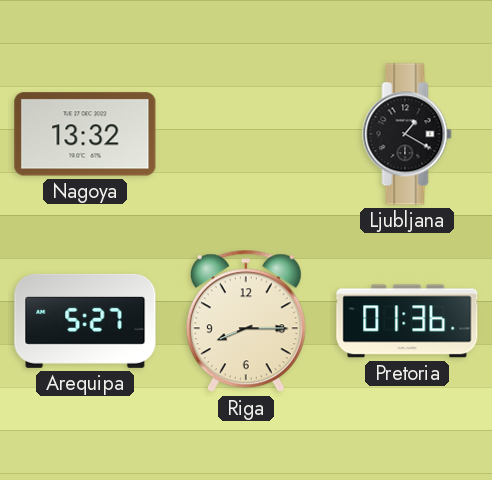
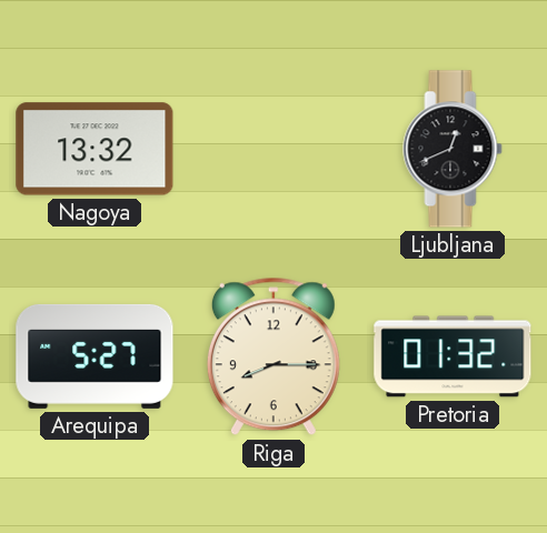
Ljubljana: 1:20 -> 12:41
Pretoria: 01:36 -> 01:32
